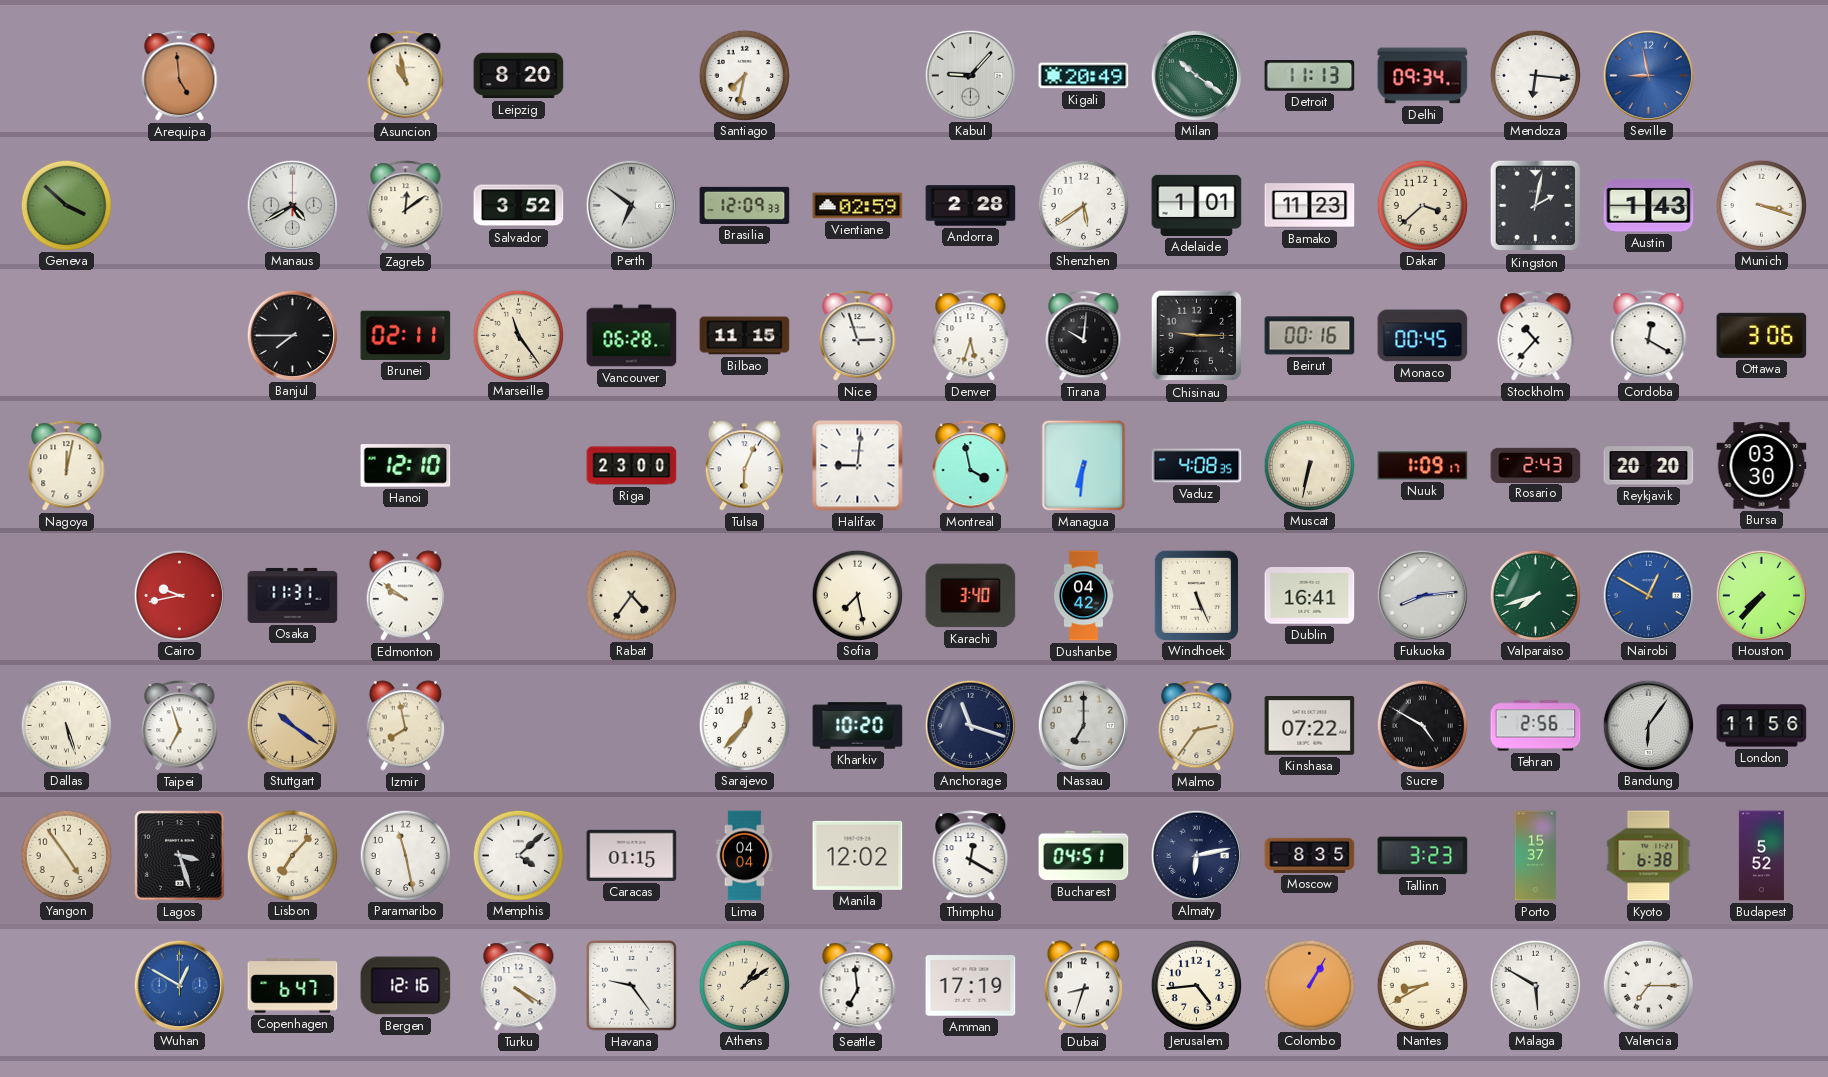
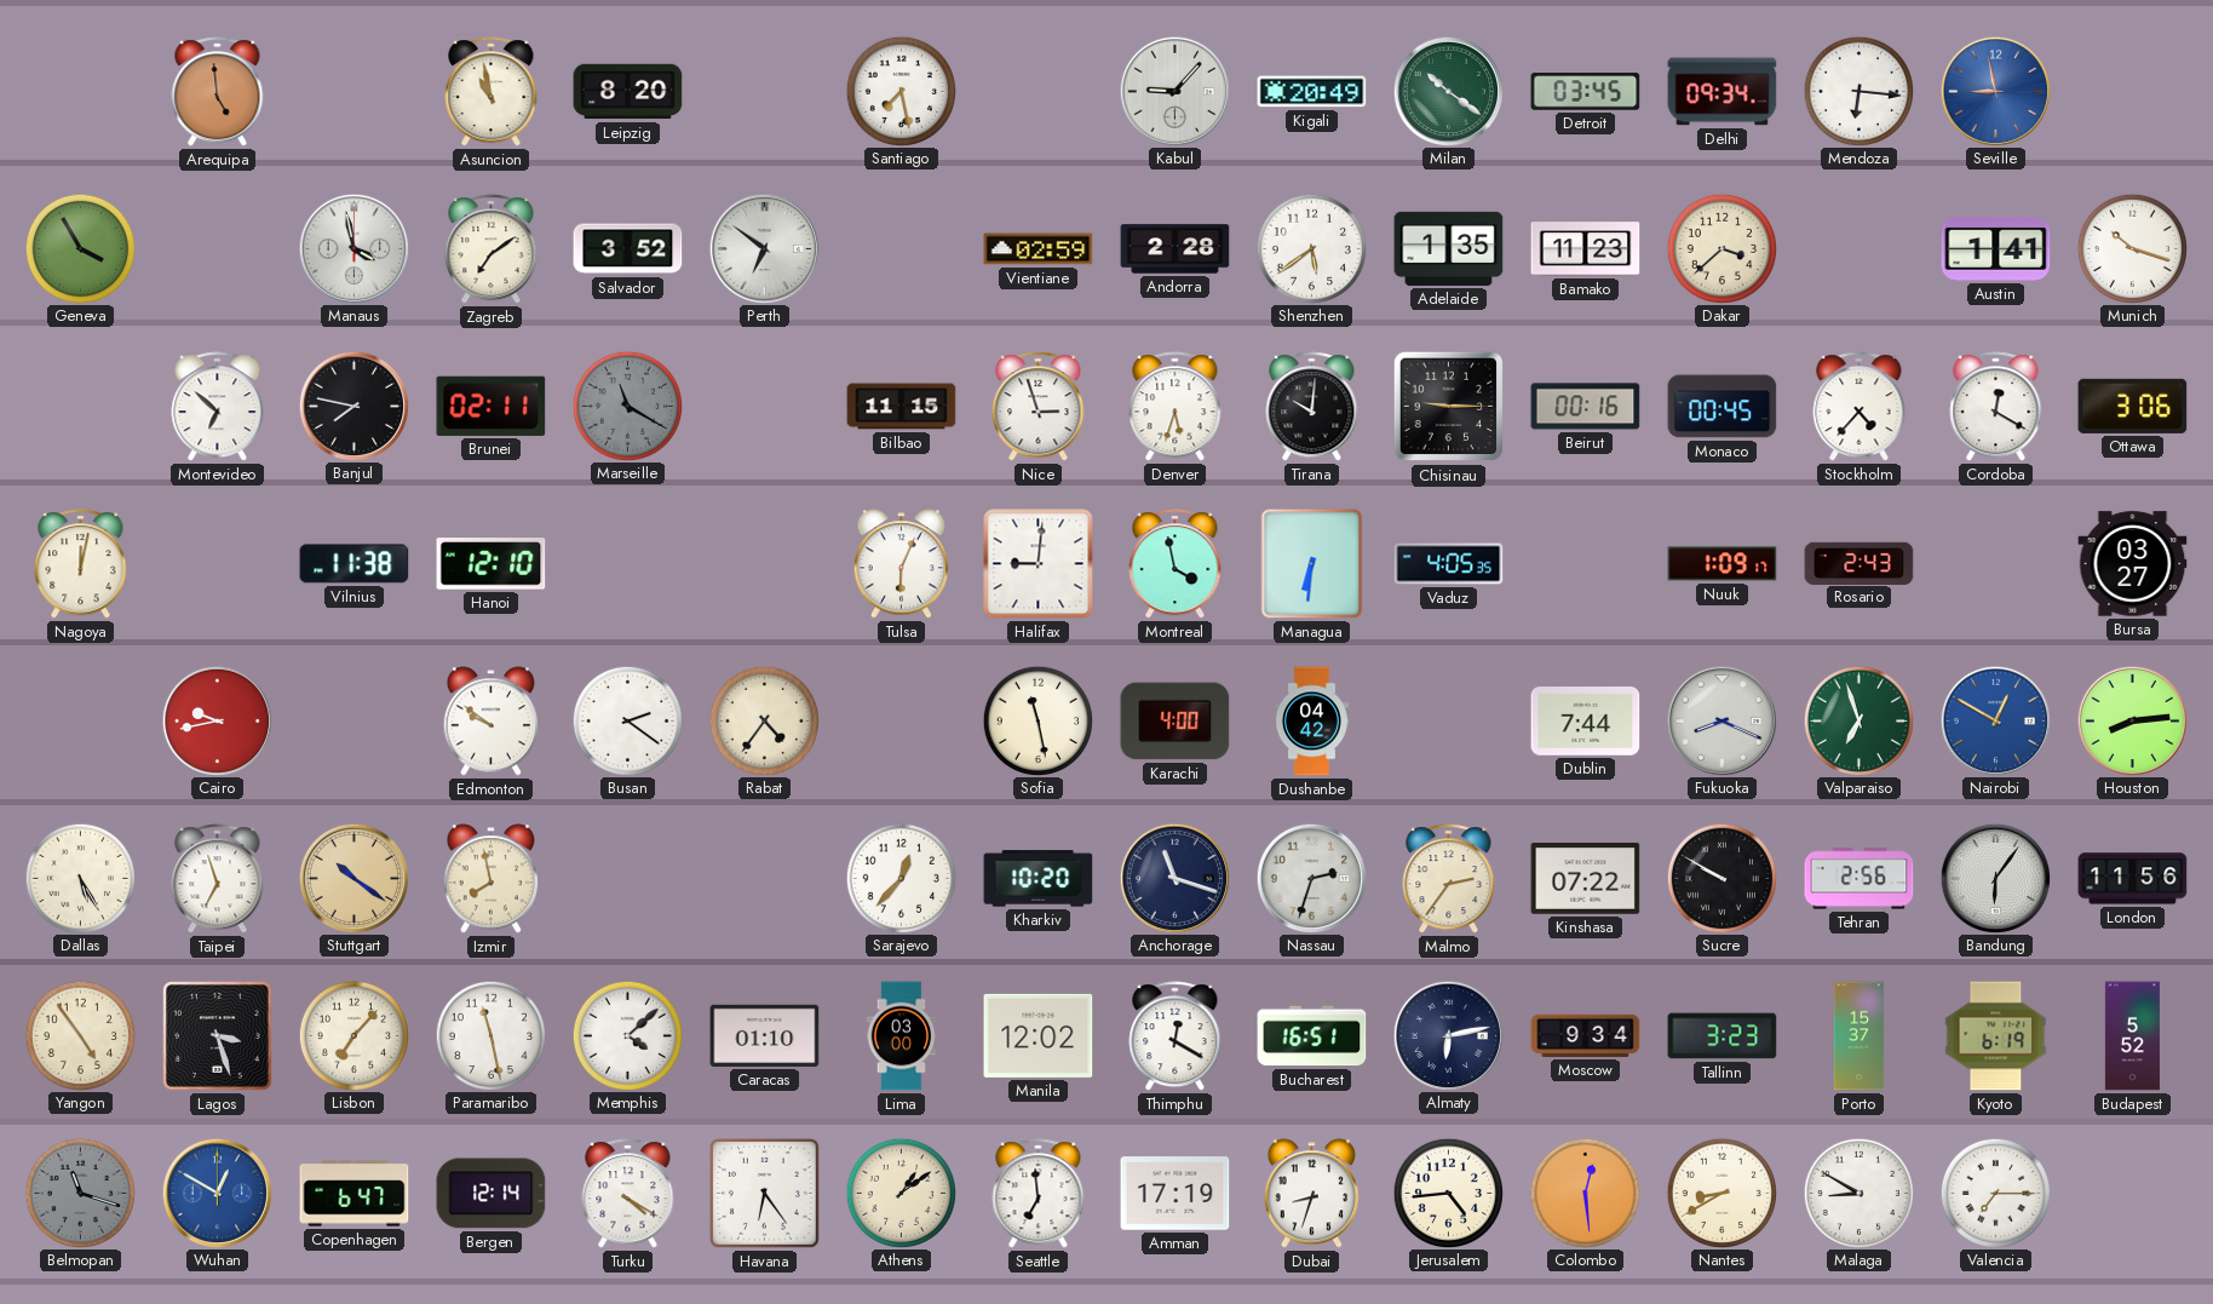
Santiago: 7:32 -> 7:28
Detroit: 11:13 -> 03:45
Geneva: 3:52 -> 3:55
Manaus: 4:40 -> 3:58
Zagreb: 12:09 -> 7:09
Brasilia: 12:09 -> none
Adelaide: 1:01 -> 1:35
Kingston: 2:02 -> none
Austin: 1:43 -> 1:41
Munich: 3:18 -> 10:18
Montevideo: none -> 6:52
Banjul: 7:45 -> 7:47
Marseille: 11:24 -> 11:20
Marseille dial: cream -> grey
Vancouver: 06:28 -> none
Stockholm: 10:37 -> 4:37
Vilnius: none -> 11:38
Riga: 23:00 -> none
Vaduz: 4:08 -> 4:05
Muscat: 6:32 -> none
Reykjavik: 20:20 -> none
Bursa: 03:30 -> 03:27
Osaka: 11:31 -> none
Busan: none -> 2:21
Sofia: 7:28 -> 11:28
Karachi: 3:40 -> 4:00
Windhoek: 5:26 -> none
Dublin: 16:41 -> 7:44
Fukuoka: 8:14 -> 8:19
Valparaiso: 7:42 -> 6:57
Houston: 7:37 -> 8:14
Dallas: 5:27 -> 5:25
Nassau: 7:00 -> 2:33
Sucre: 4:50 -> 9:50
Caracas: 01:15 -> 01:10
Lima: 04:04 -> 03:00
Bucharest: 04:51 -> 16:51
Moscow: 8:35 -> 9:34
Kyoto: 6:38 -> 6:19
Belmopan: none -> 11:18
Bergen: 12:16 -> 12:14
Havana: 9:24 -> 6:24
Colombo: 1:05 -> 12:29
Malaga: 5:50 -> 8:50
